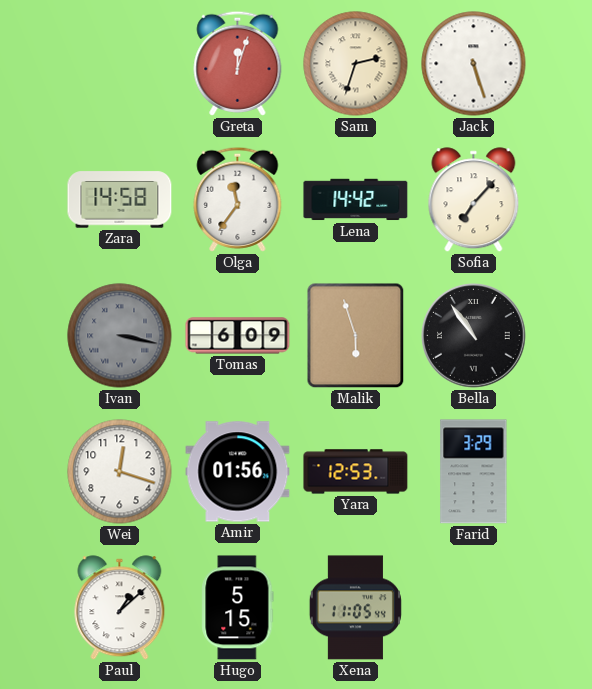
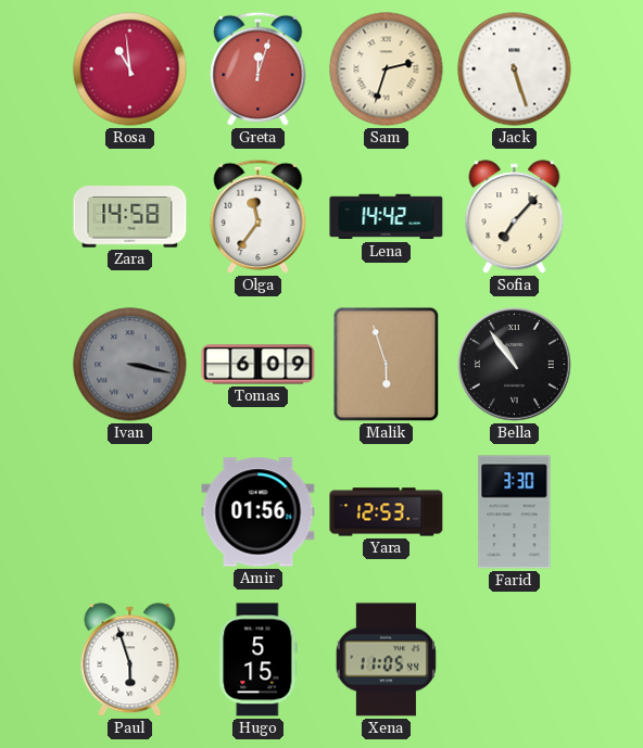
Rosa: none -> 10:59
Wei: 12:18 -> none
Farid: 3:29 -> 3:30
Paul: 1:08 -> 5:57
